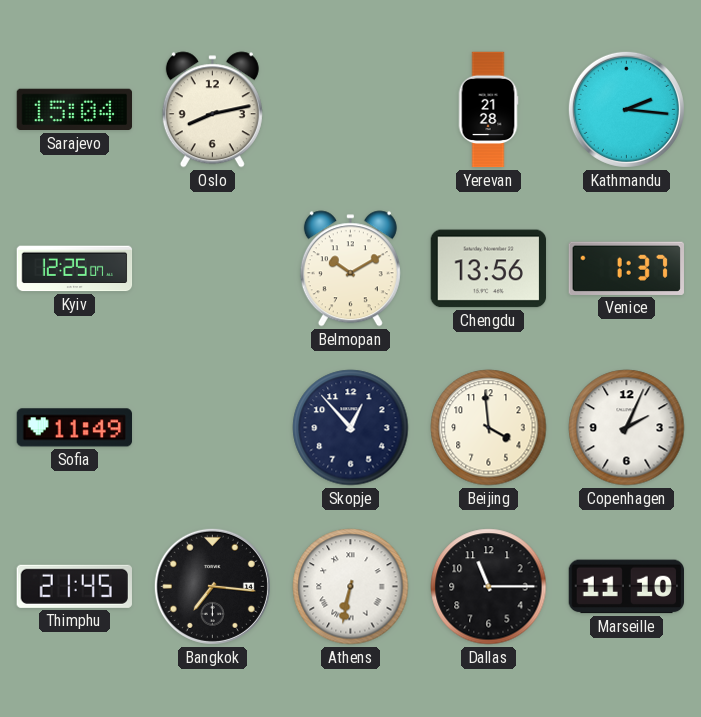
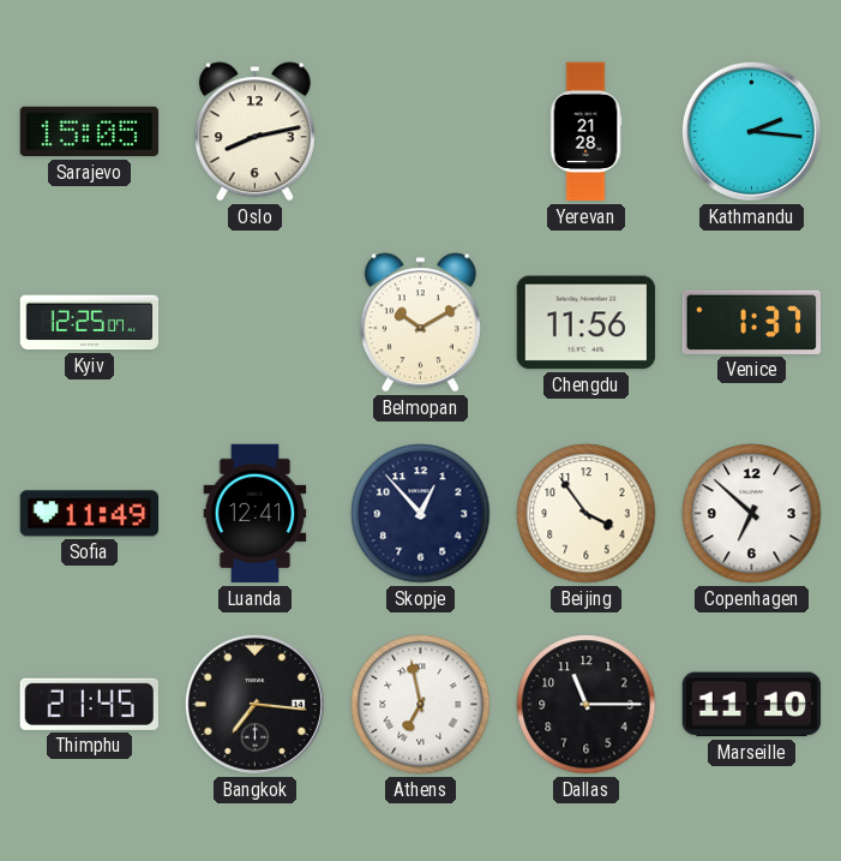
Sarajevo: 15:04 -> 15:05
Chengdu: 13:56 -> 11:56
Luanda: none -> 12:41
Beijing: 3:59 -> 3:54
Copenhagen: 2:04 -> 6:52
Athens: 6:32 -> 6:58
